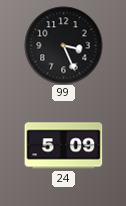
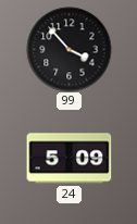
99: 3:26 -> 3:53
